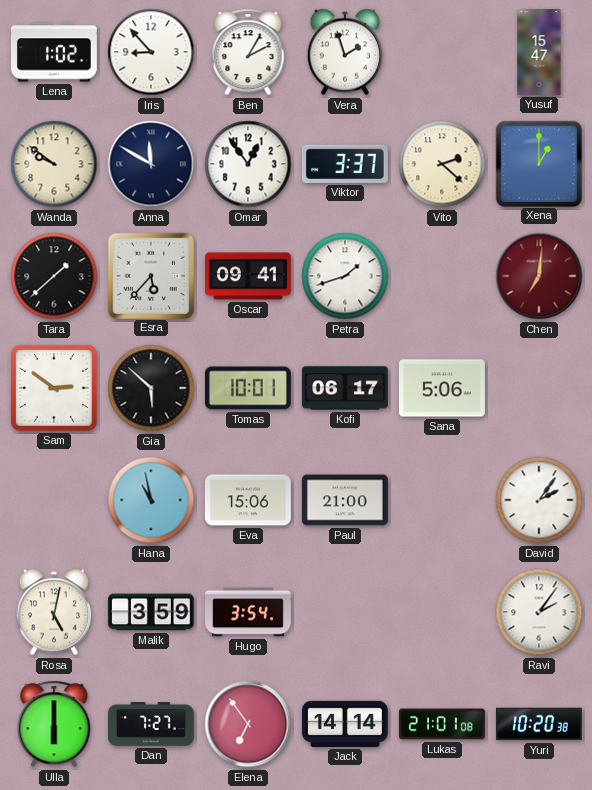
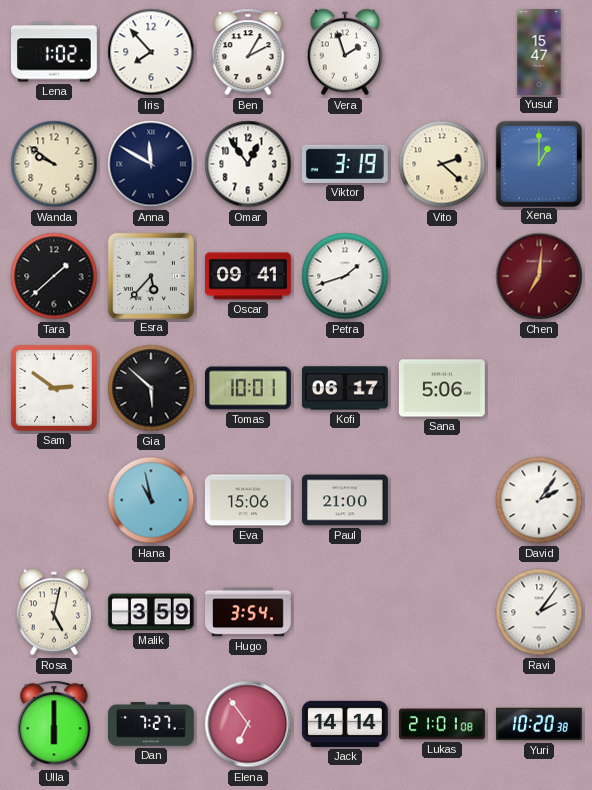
Iris: 8:53 -> 7:53
Viktor: 3:37 -> 3:19
